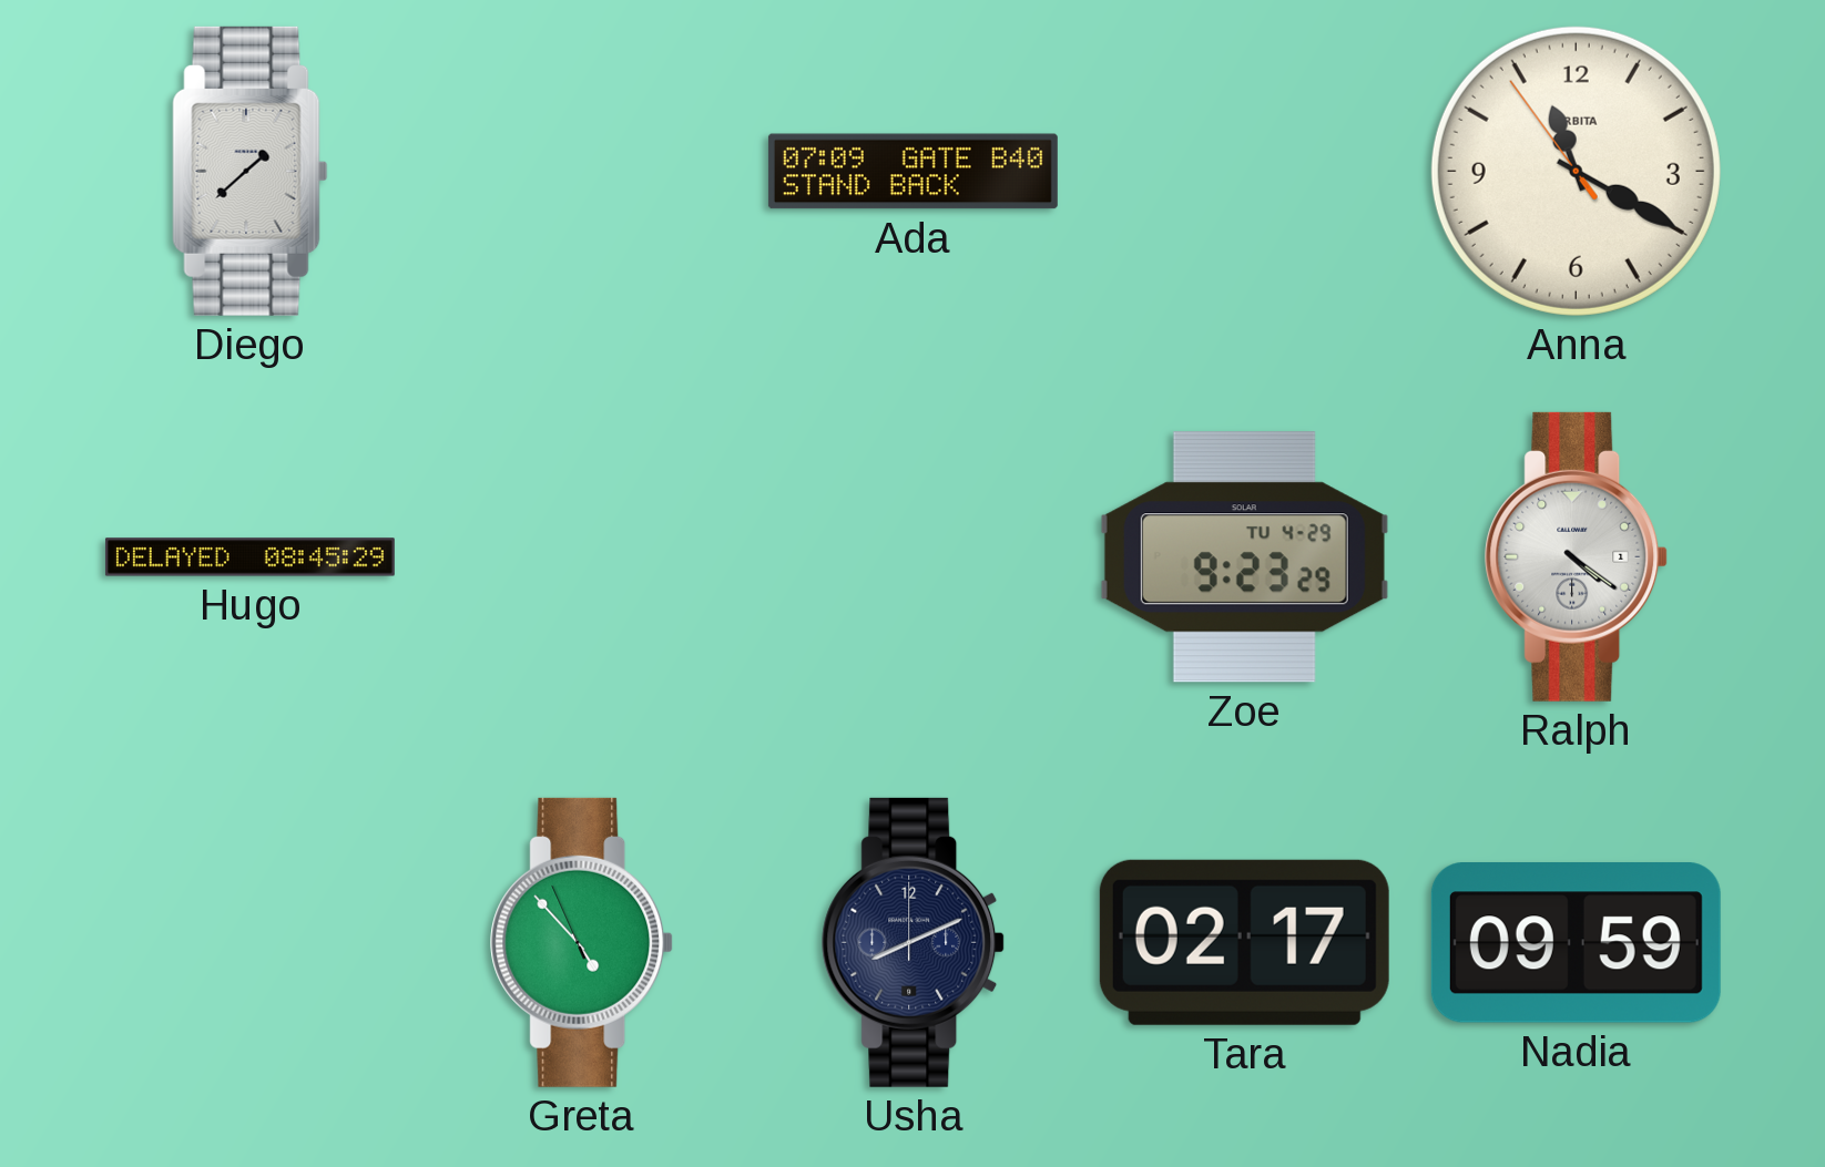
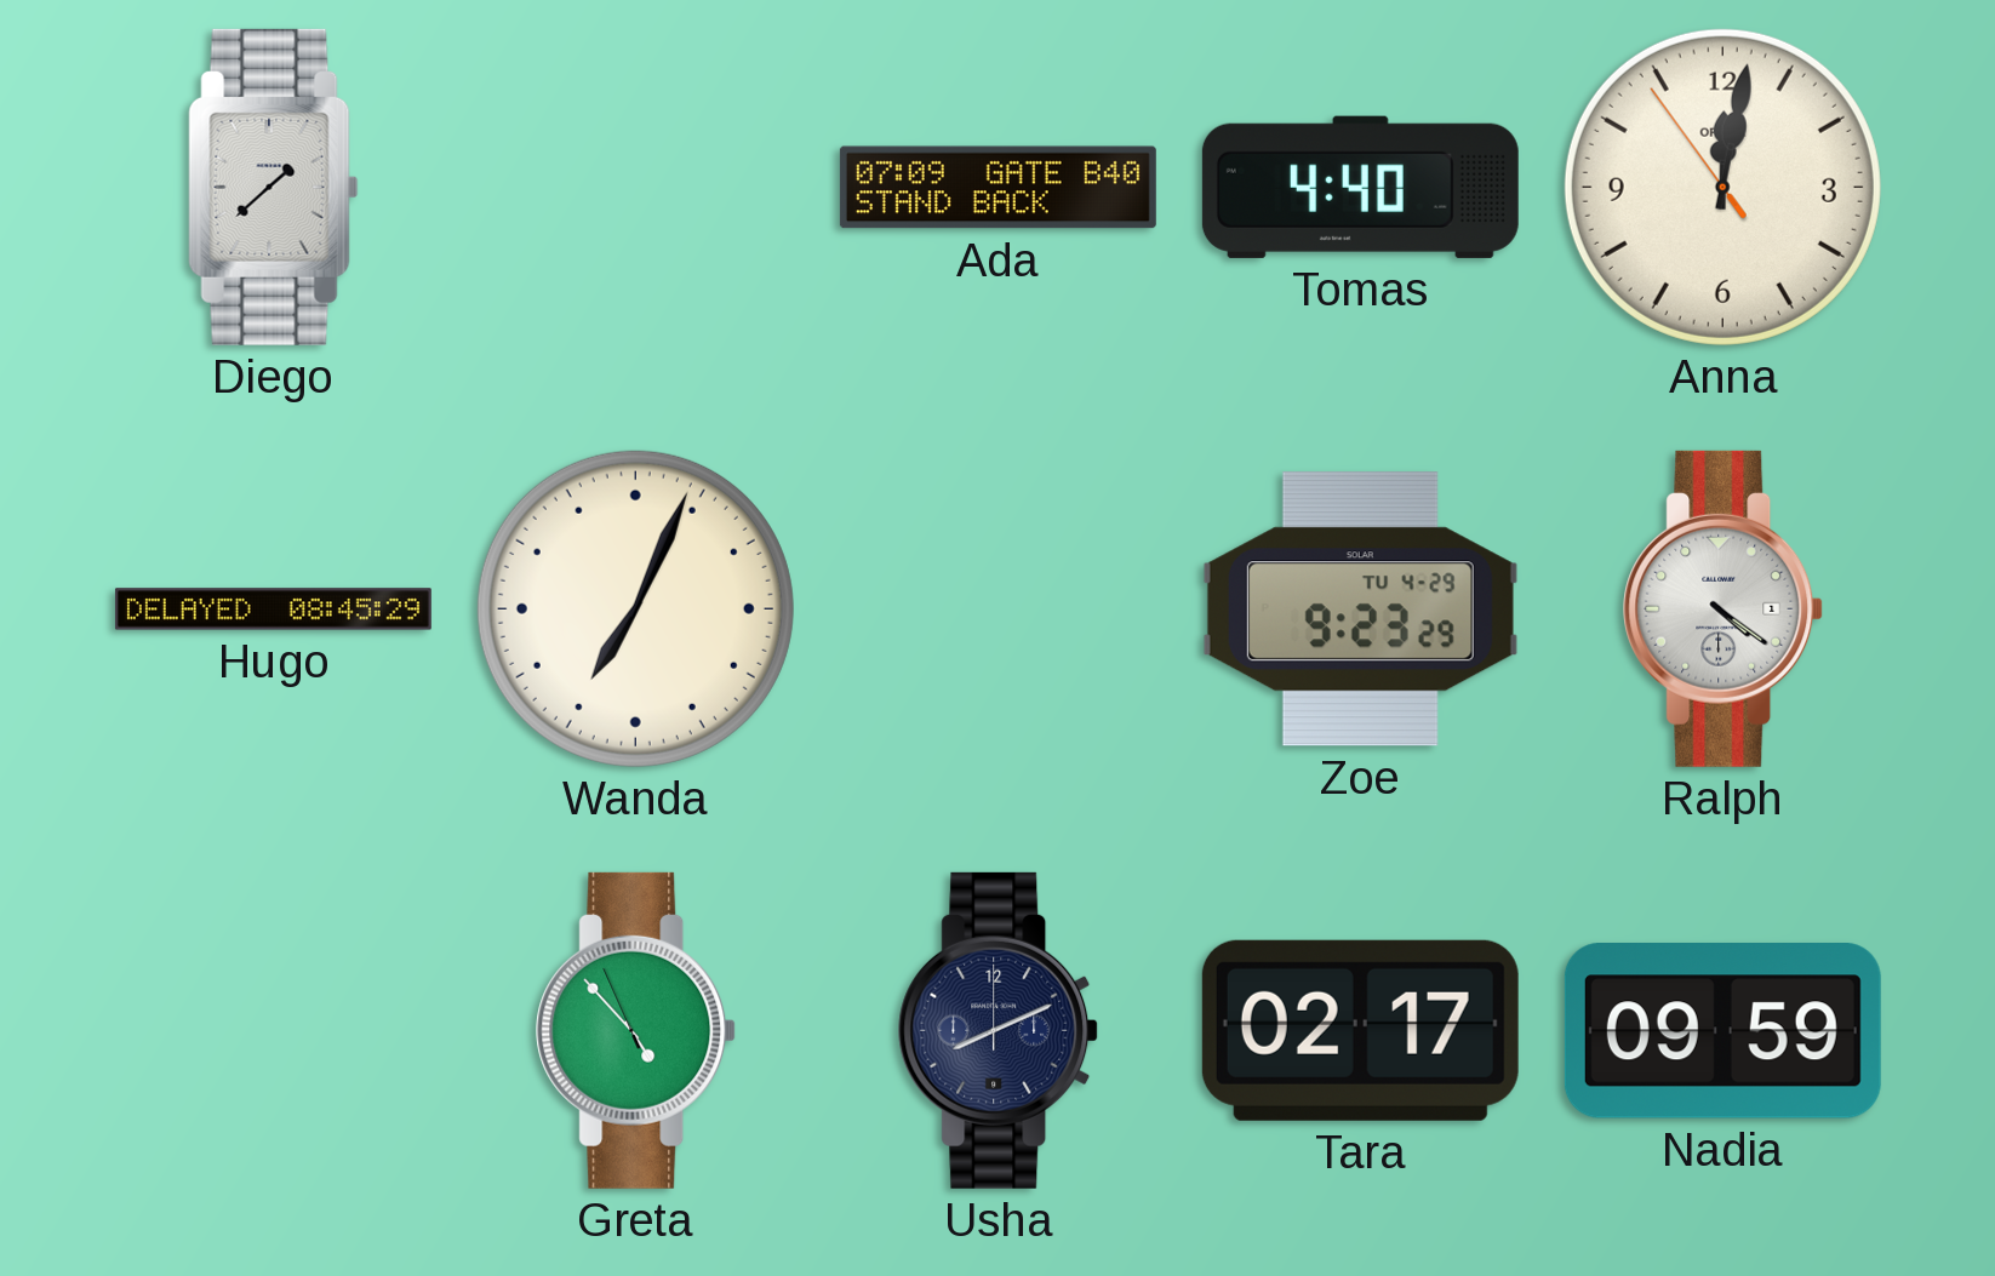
Tomas: none -> 4:40
Anna: 11:19 -> 12:01
Wanda: none -> 7:04
